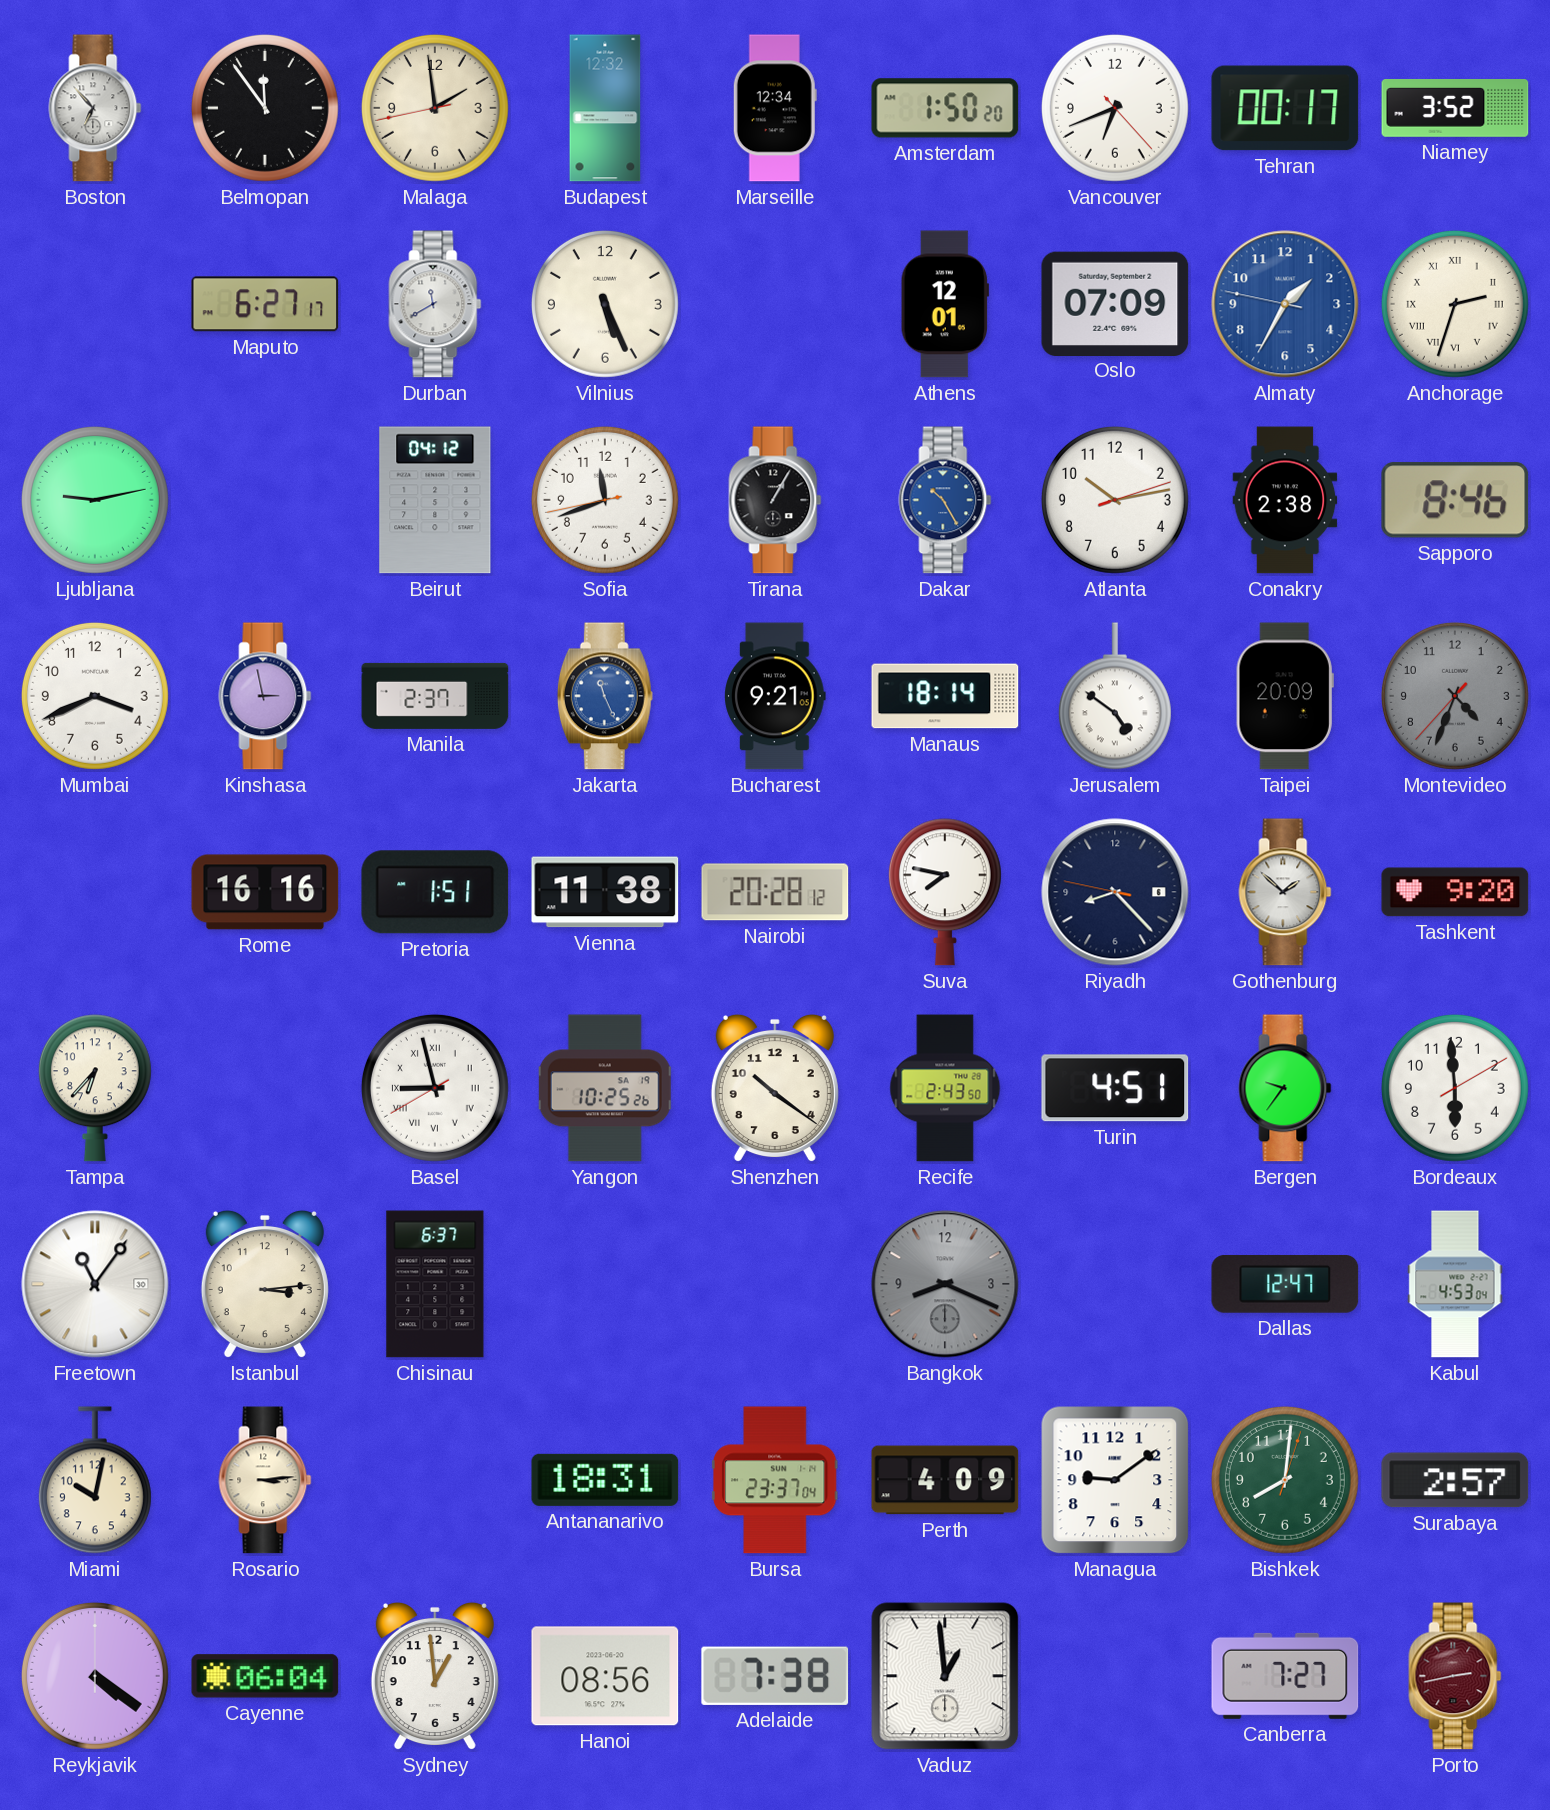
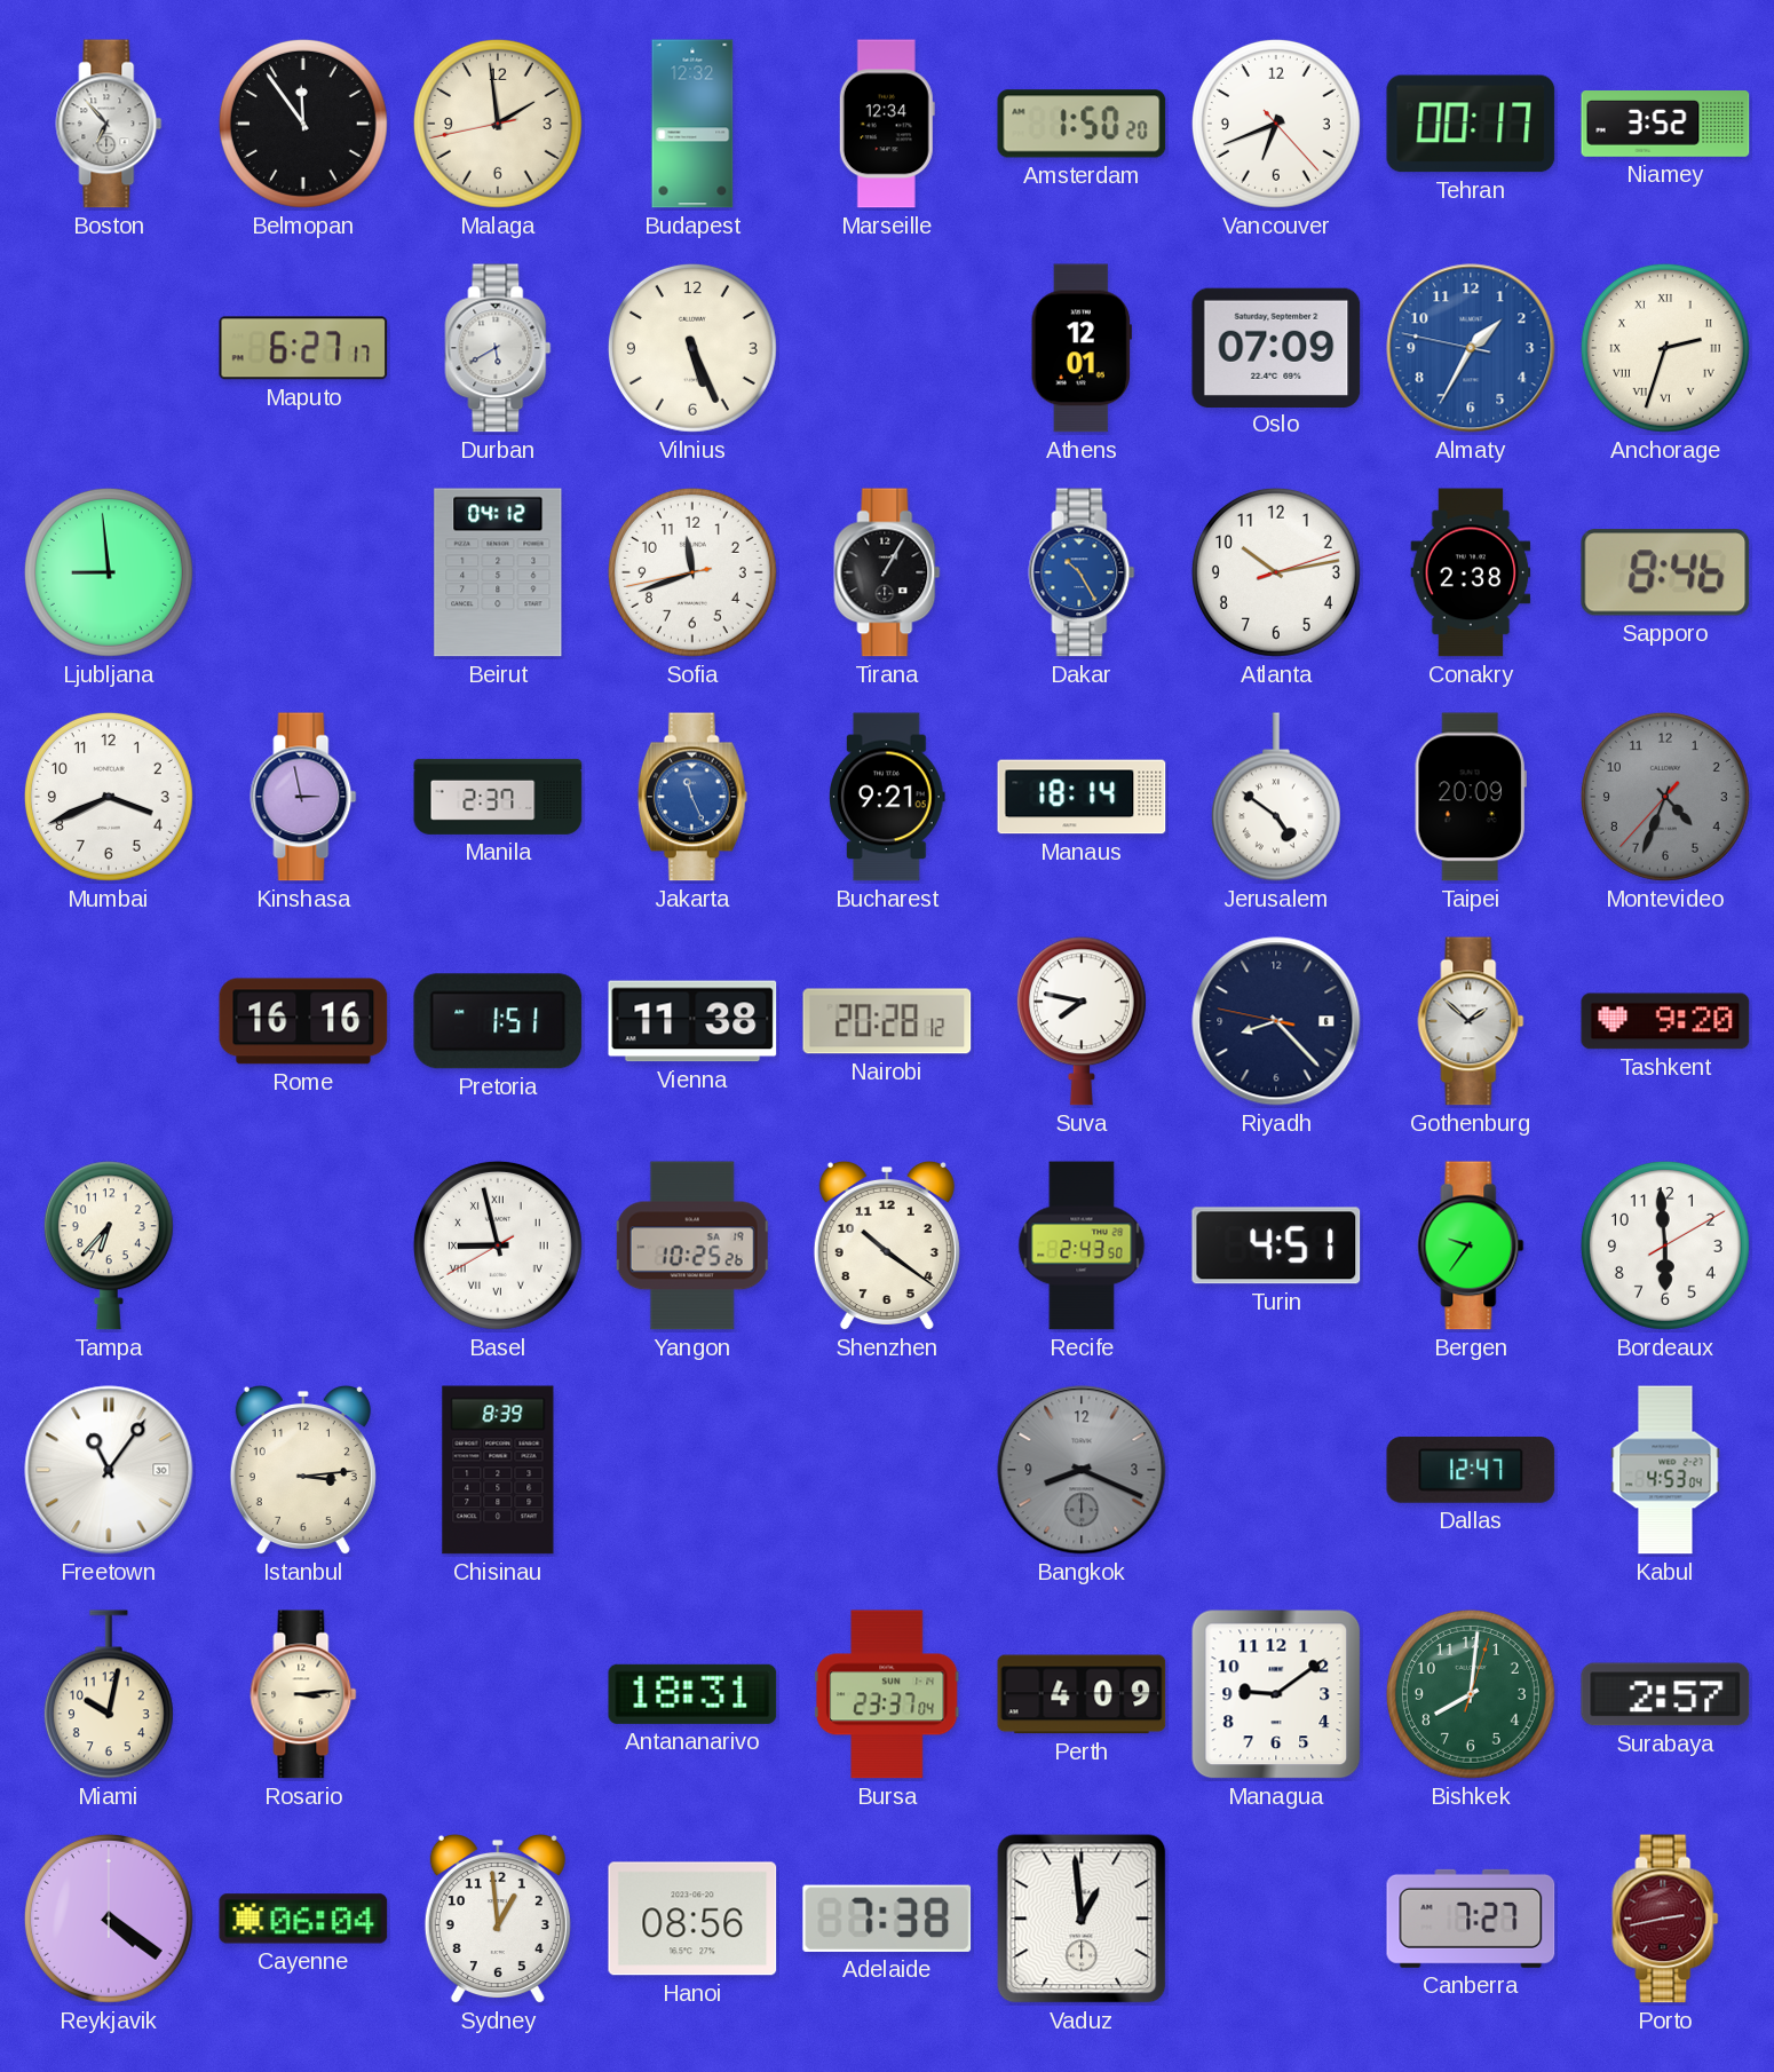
Durban: 11:40 -> 5:40
Ljubljana: 9:13 -> 8:59
Chisinau: 6:37 -> 8:39
